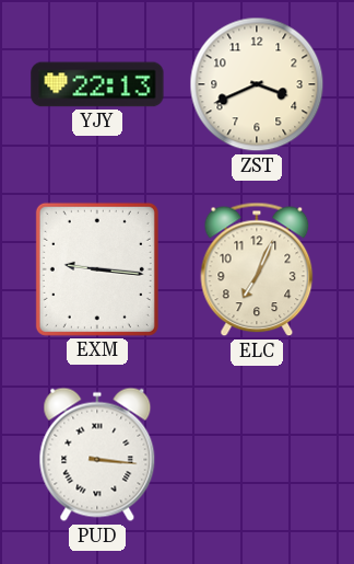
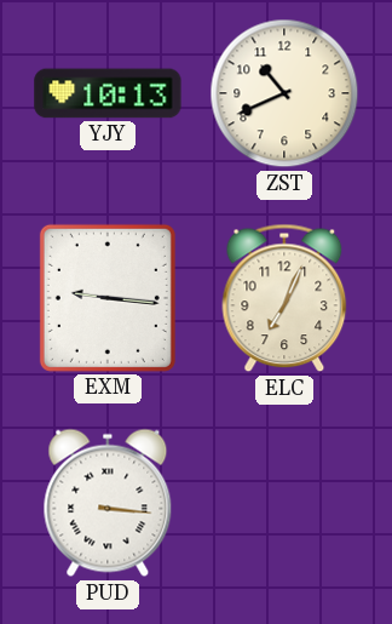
YJY: 22:13 -> 10:13
ZST: 3:41 -> 10:41
